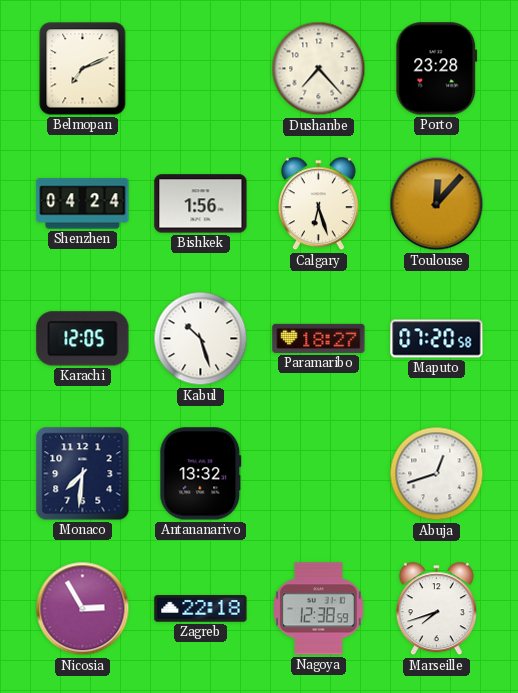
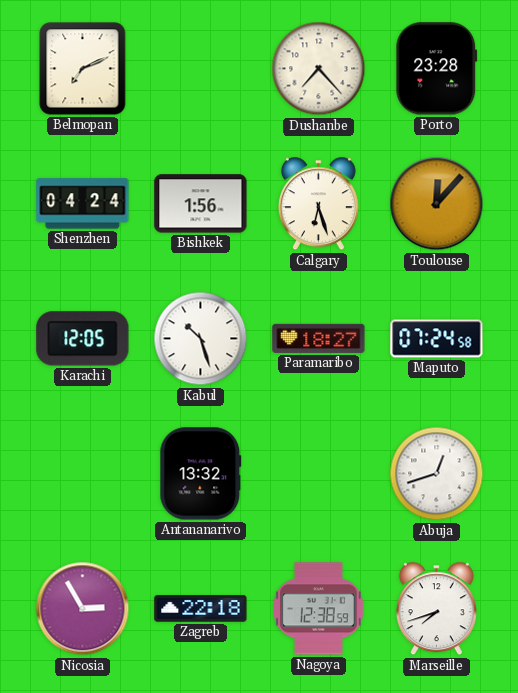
Maputo: 07:20 -> 07:24
Monaco: 7:31 -> none
